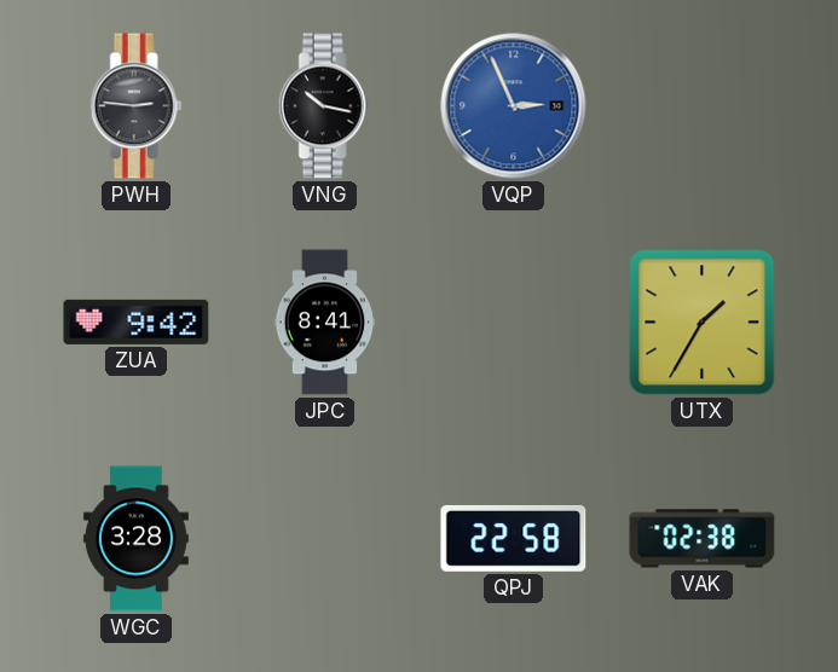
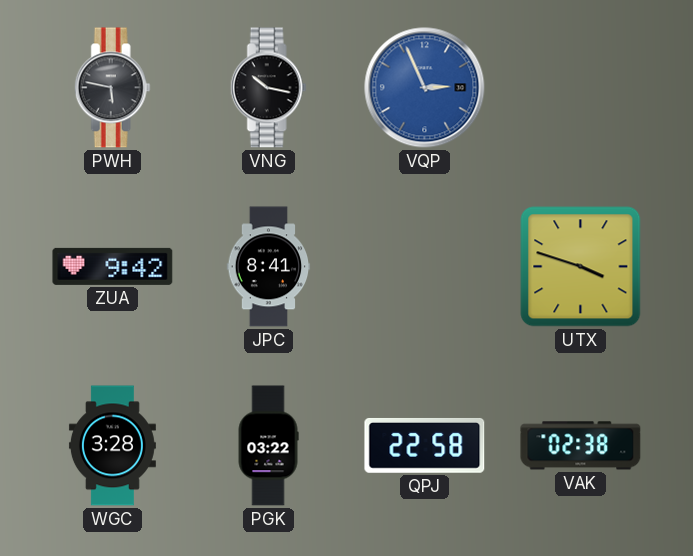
PWH: 2:46 -> 5:47
UTX: 1:35 -> 3:48
PGK: none -> 03:22
